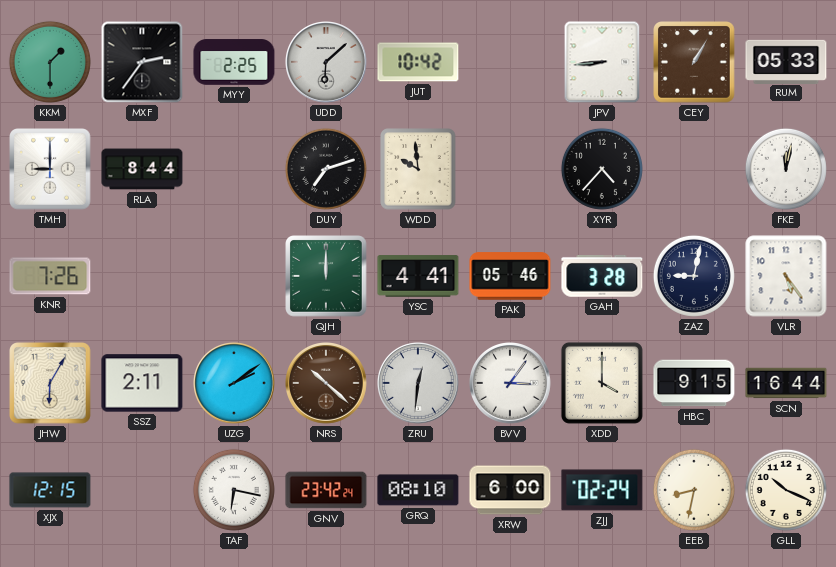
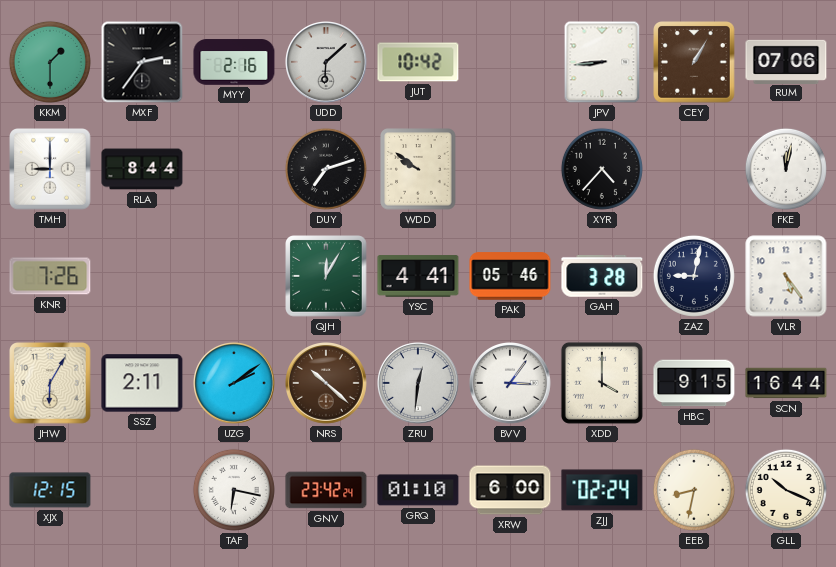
MYY: 2:25 -> 2:16
RUM: 05:33 -> 07:06
WDD: 9:59 -> 9:51
QJH: 12:00 -> 12:05
GRQ: 08:10 -> 01:10
